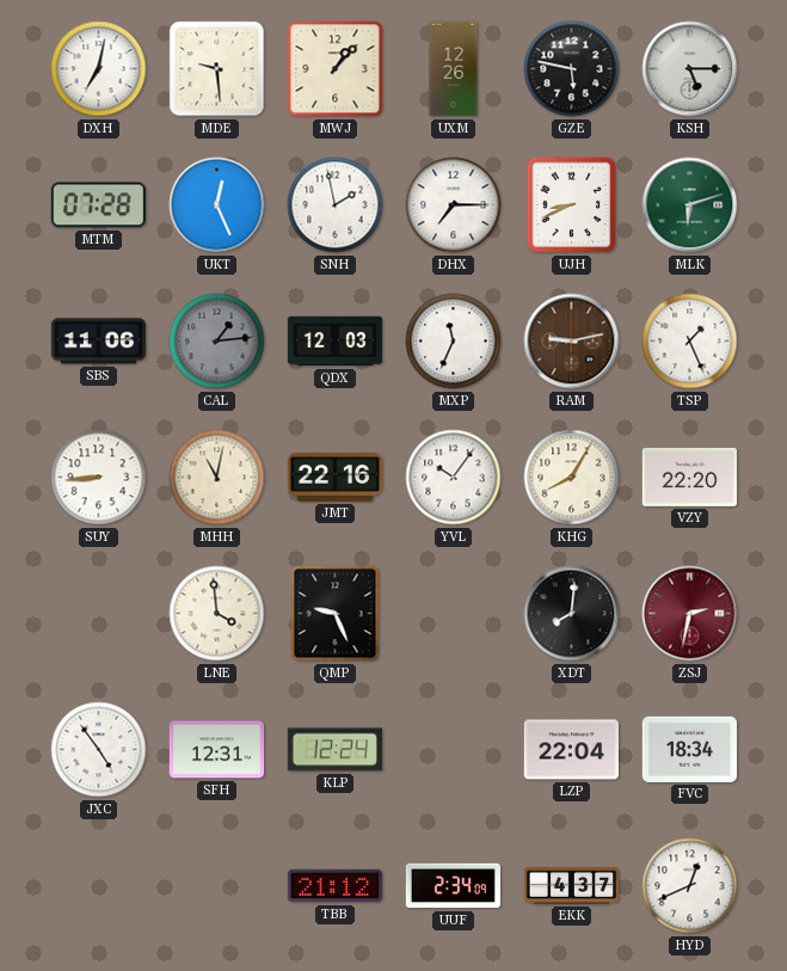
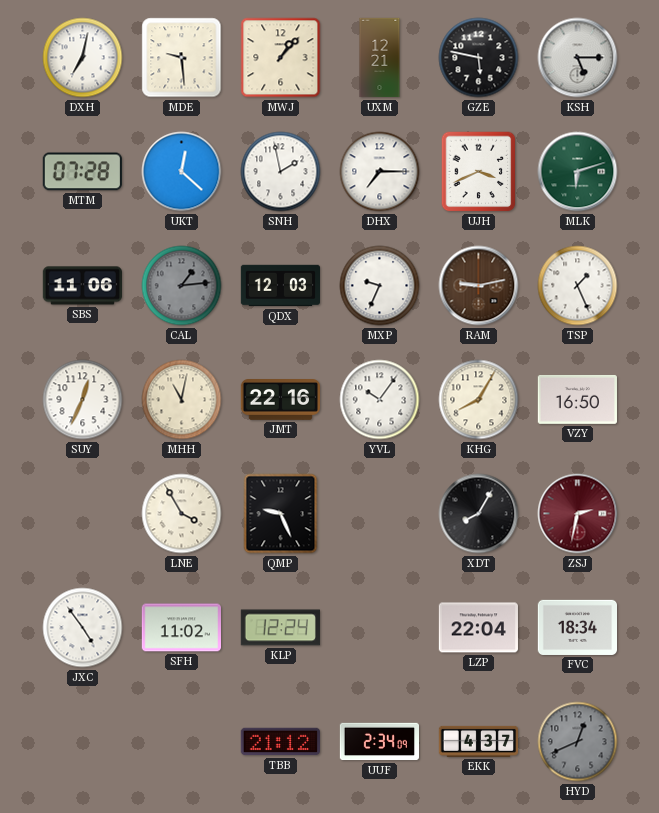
UXM: 12:26 -> 12:21
UKT: 12:26 -> 12:22
UJH: 8:41 -> 3:41
MXP: 11:34 -> 9:34
SUY: 8:44 -> 12:34
VZY: 22:20 -> 16:50
LNE: 3:59 -> 3:55
XDT: 8:01 -> 8:05
SFH: 12:31 -> 11:02
HYD dial: white -> grey
